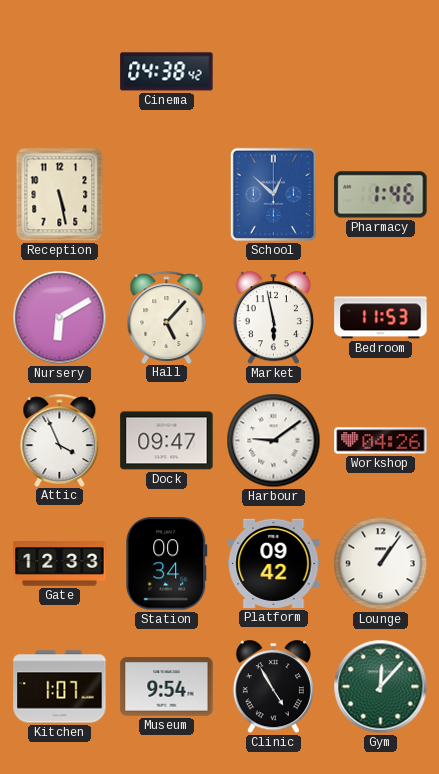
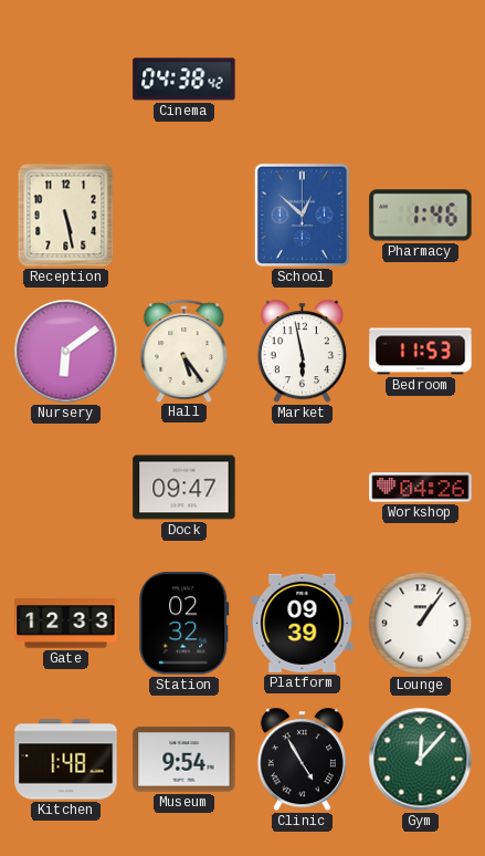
Nursery: 6:10 -> 6:09
Hall: 5:07 -> 5:24
Attic: 3:56 -> none
Harbour: 9:09 -> none
Station: 00:34 -> 02:32
Platform: 09:42 -> 09:39
Kitchen: 1:07 -> 1:48
